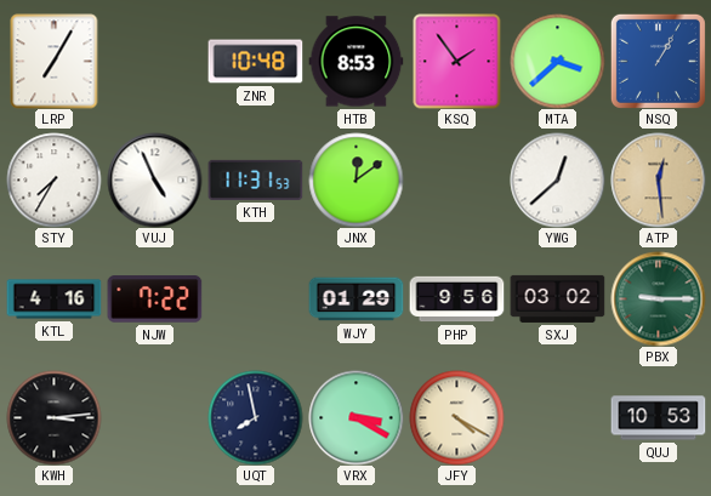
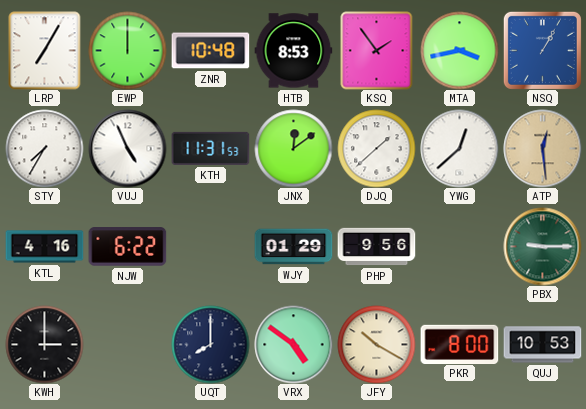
EWP: none -> 12:00
MTA: 3:38 -> 3:43
DJQ: none -> 1:38
NJW: 7:22 -> 6:22
SXJ: 03:02 -> none
KWH: 3:14 -> 3:00
UQT: 7:58 -> 8:00
VRX: 3:20 -> 4:51
JFY: 4:20 -> 10:20
PKR: none -> 8:00
